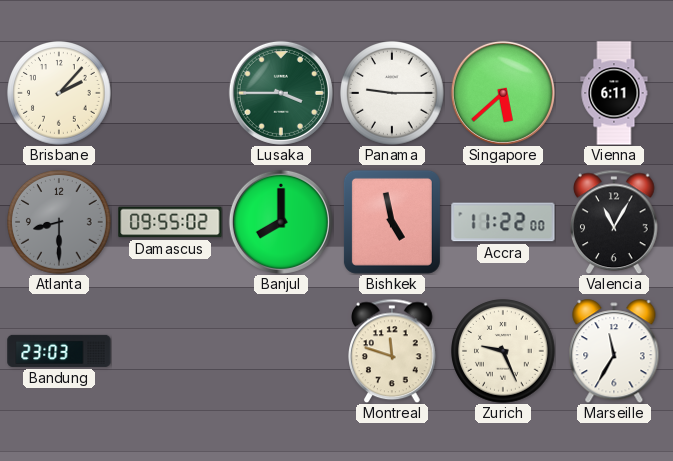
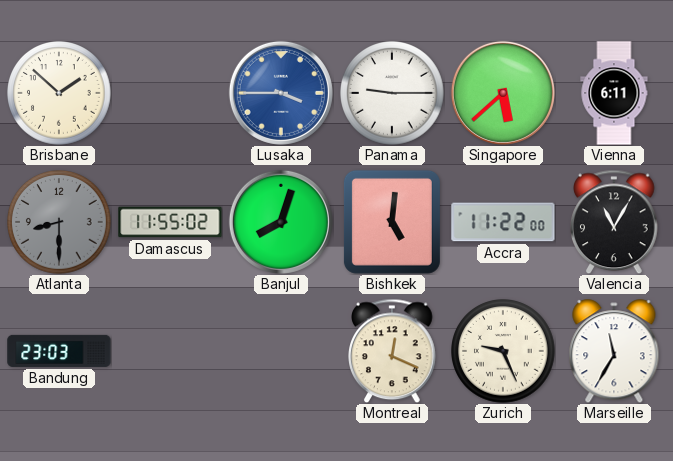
Brisbane: 2:07 -> 1:52
Lusaka dial: green -> blue
Damascus: 09:55 -> 11:55
Banjul: 8:00 -> 8:03
Bishkek: 4:58 -> 5:01
Montreal: 11:48 -> 12:19
